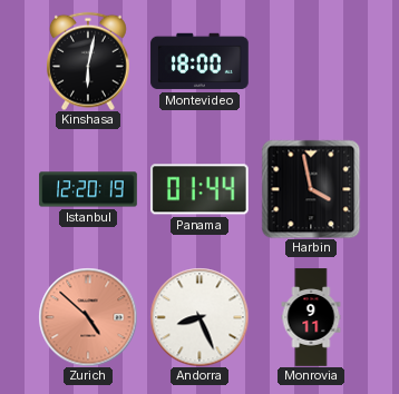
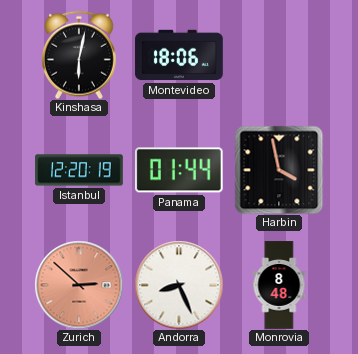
Montevideo: 18:00 -> 18:06
Zurich: 4:52 -> 2:52
Monrovia: 9:11 -> 8:48
